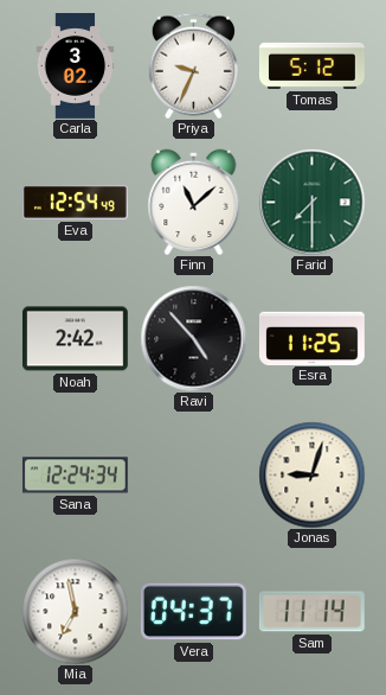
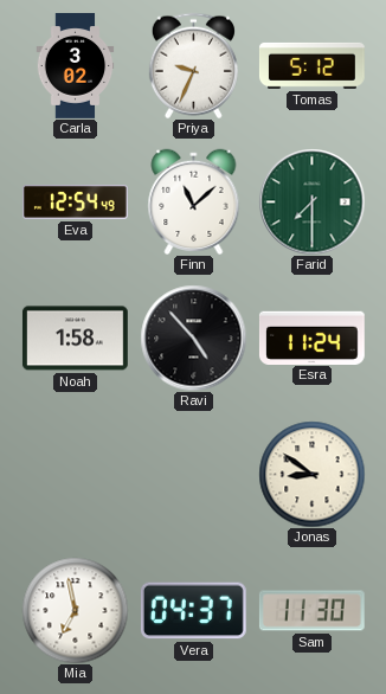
Noah: 2:42 -> 1:58
Esra: 11:25 -> 11:24
Sana: 12:24 -> none
Jonas: 9:03 -> 8:51
Sam: 11:14 -> 11:30
